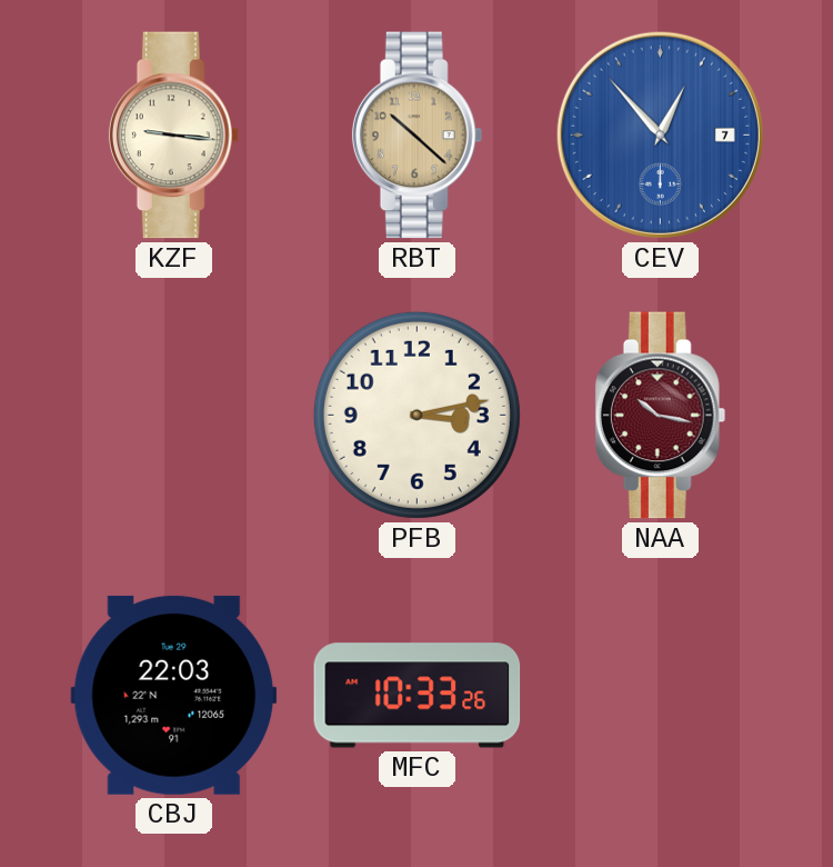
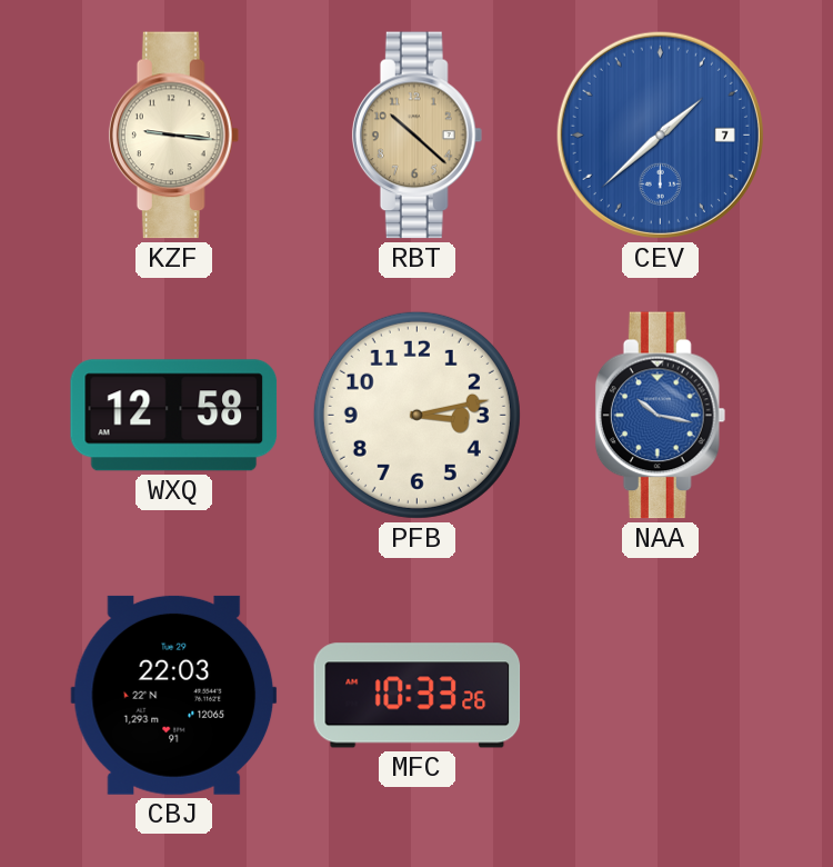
CEV: 12:53 -> 1:38
WXQ: none -> 12:58
NAA dial: burgundy -> blue
